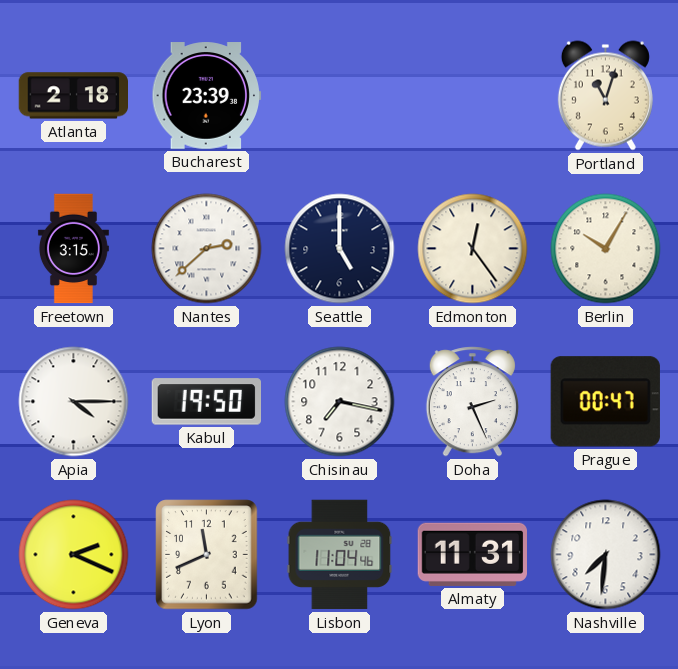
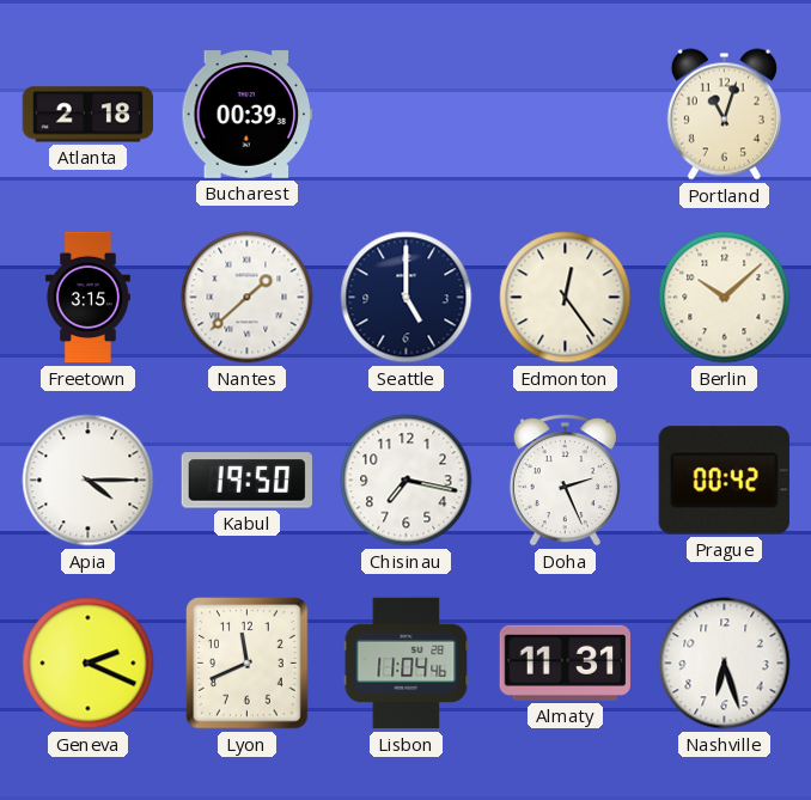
Bucharest: 23:39 -> 00:39
Nantes: 2:38 -> 1:38
Berlin: 10:05 -> 10:08
Prague: 00:47 -> 00:42
Nashville: 7:31 -> 6:27
